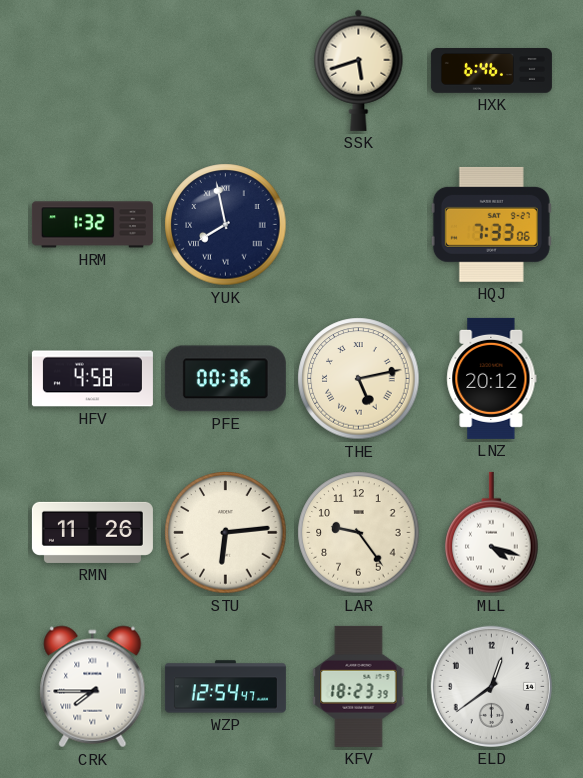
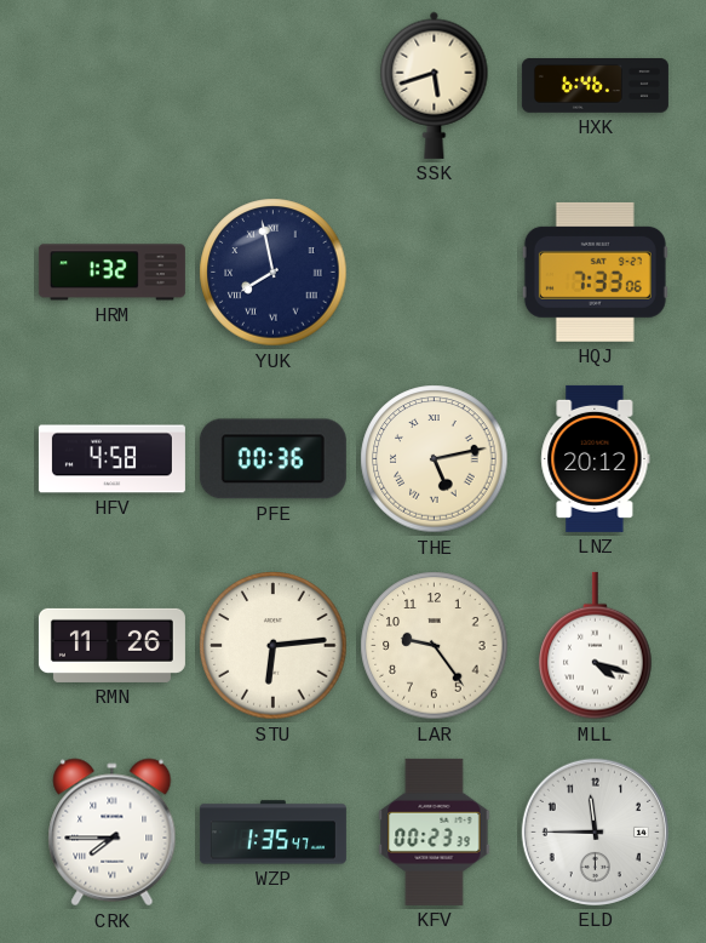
WZP: 12:54 -> 1:35
KFV: 18:23 -> 00:23
ELD: 12:39 -> 11:45
